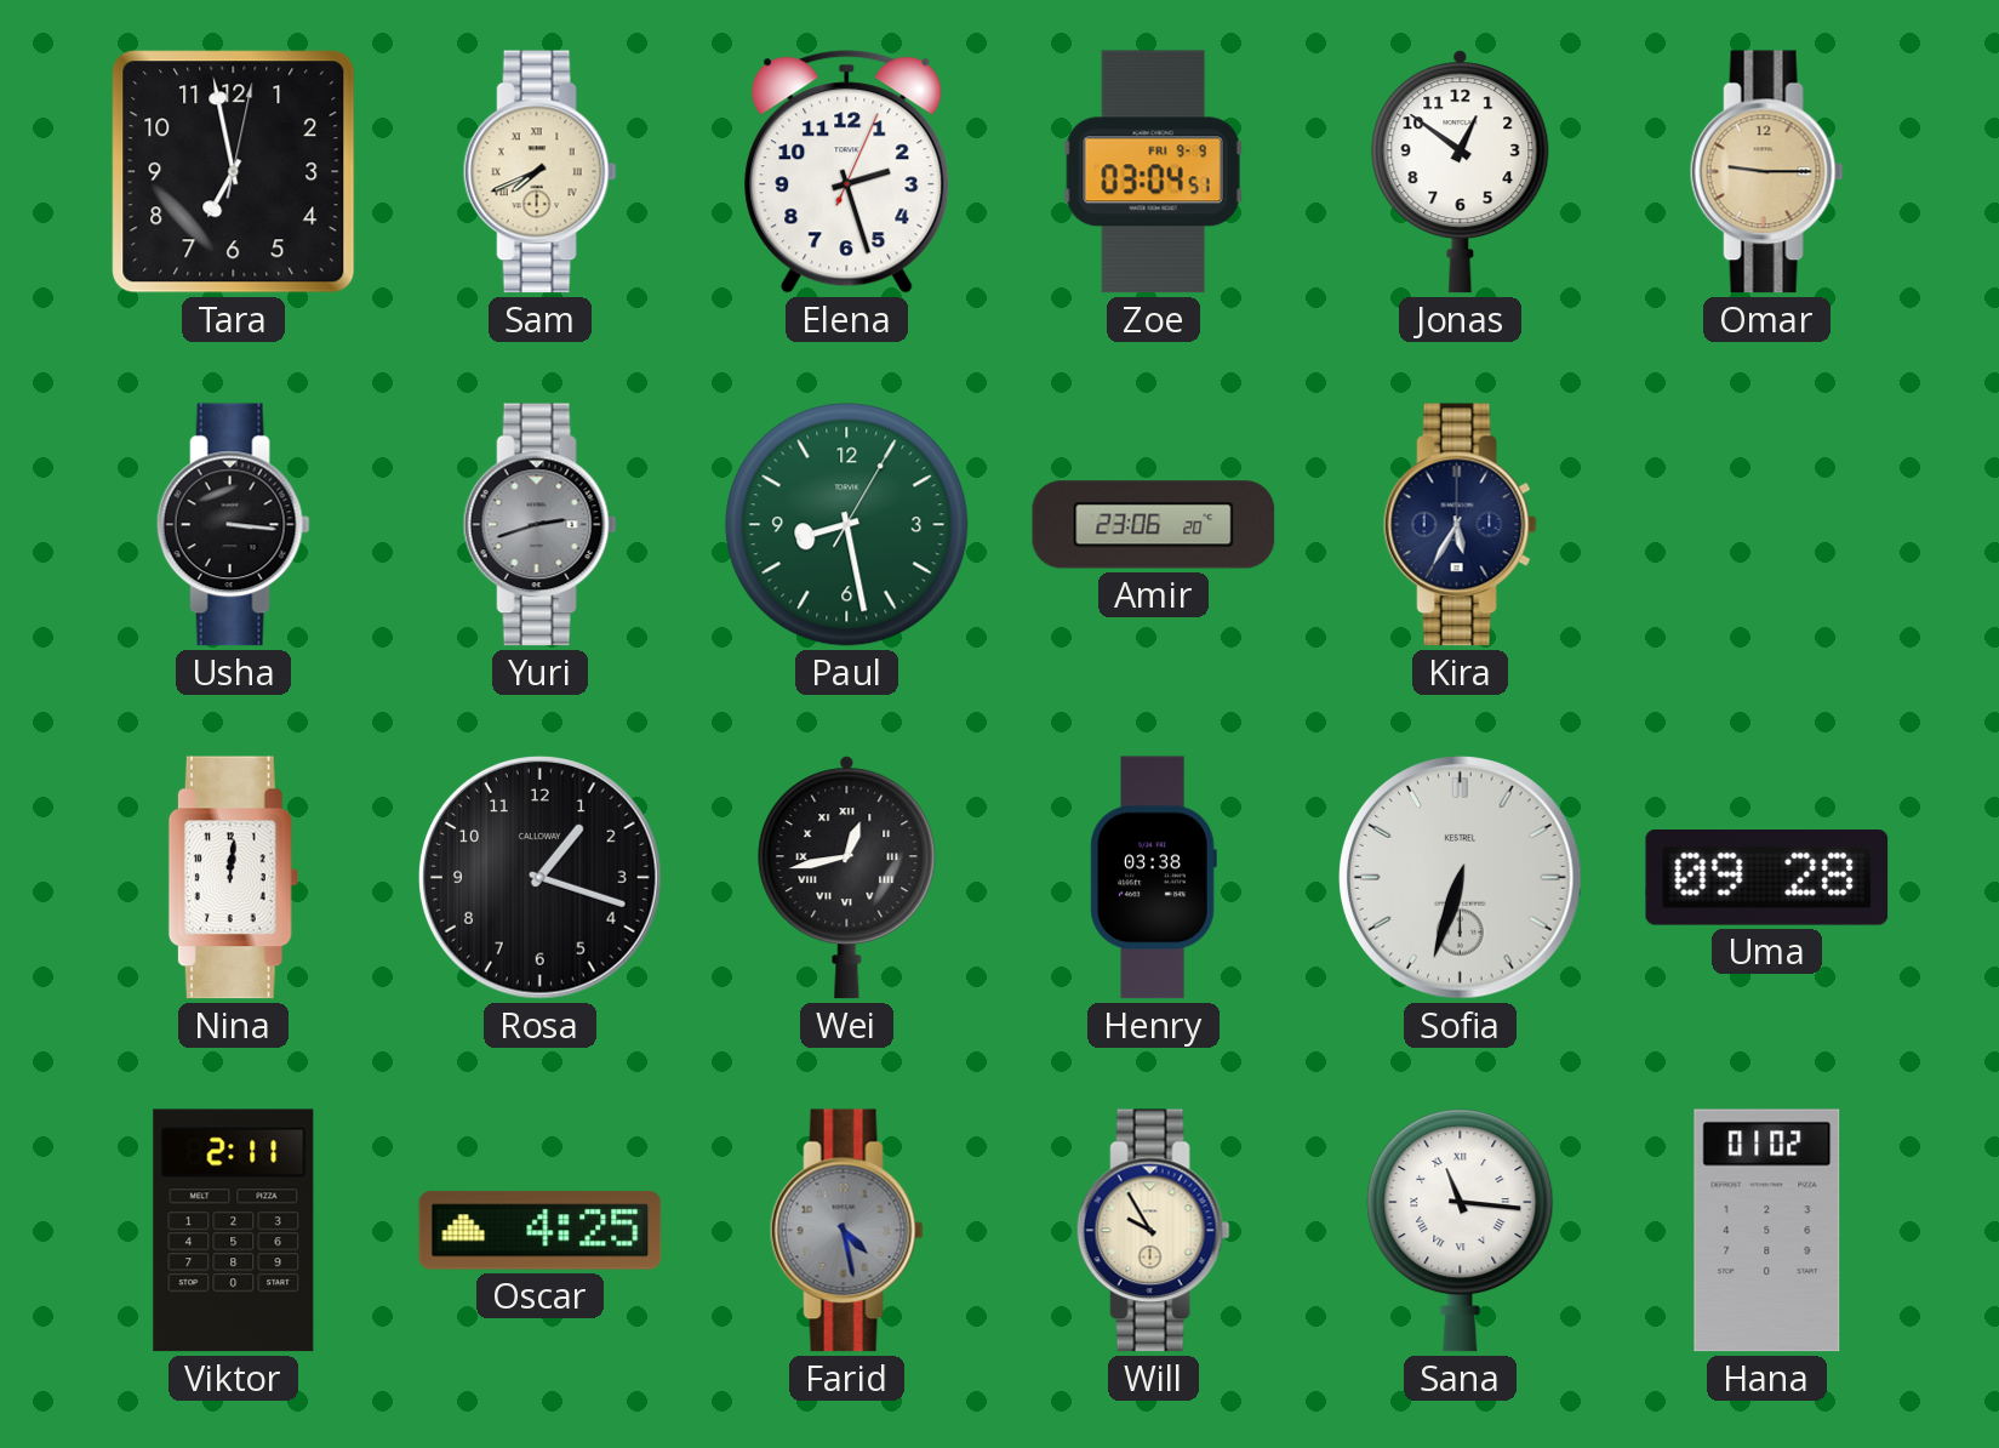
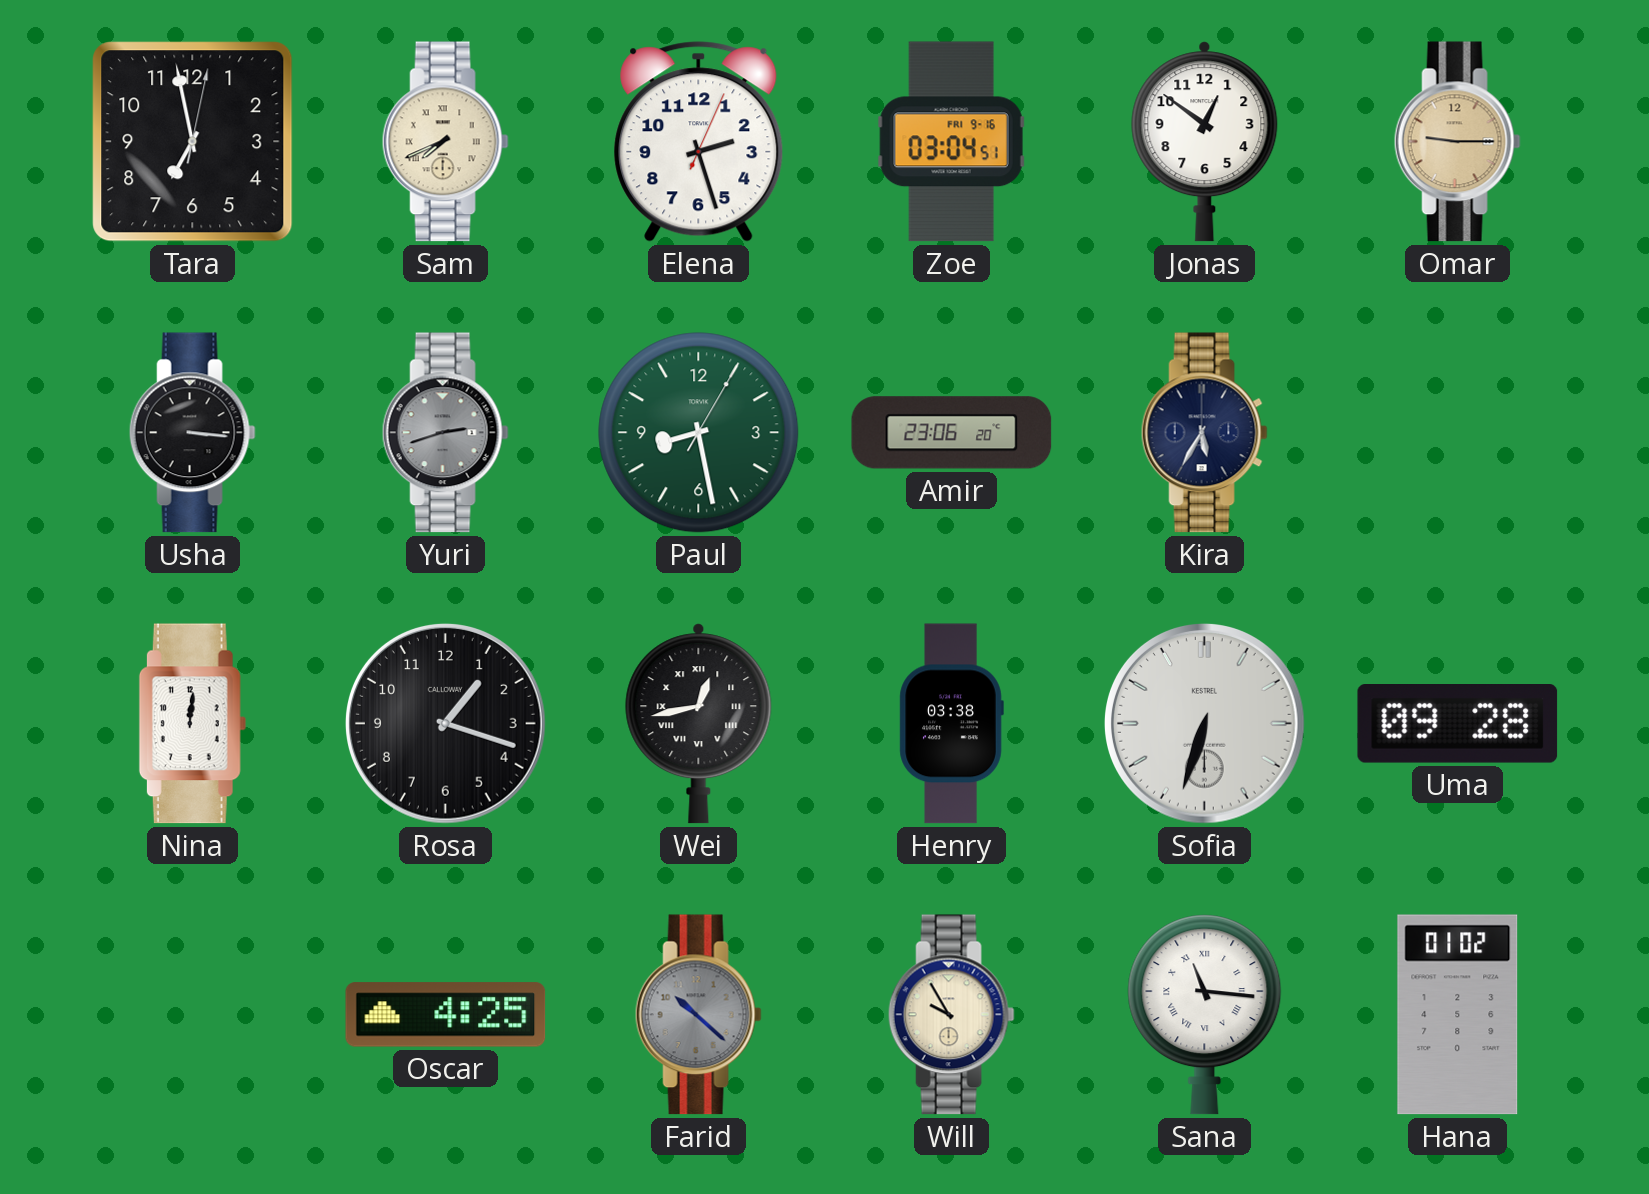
Zoe date: FRI 9-9 -> FRI 9-16
Viktor: 2:11 -> none
Farid: 4:28 -> 10:22
